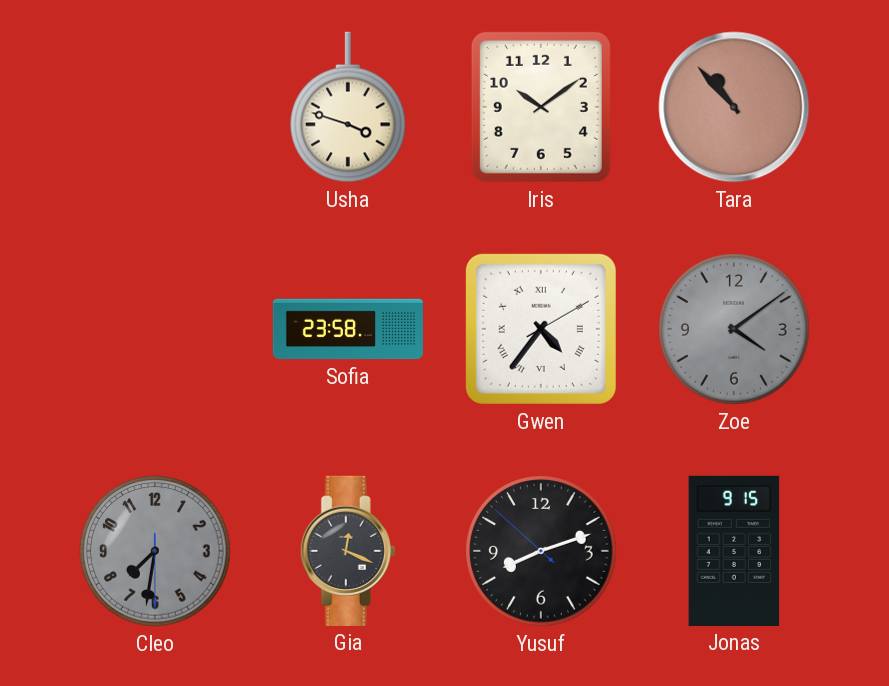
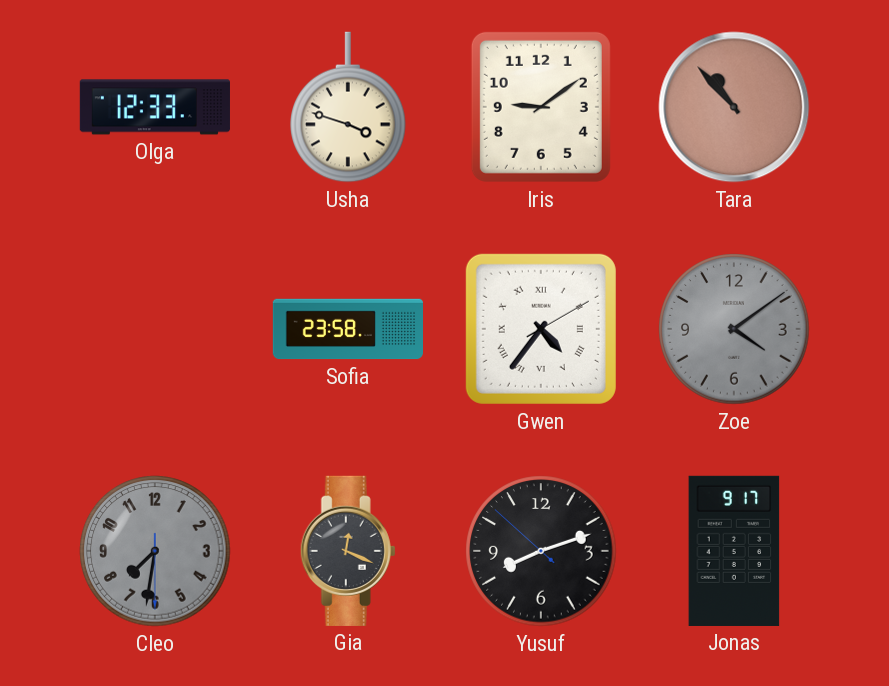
Olga: none -> 12:33
Iris: 10:09 -> 9:09
Jonas: 9:15 -> 9:17
